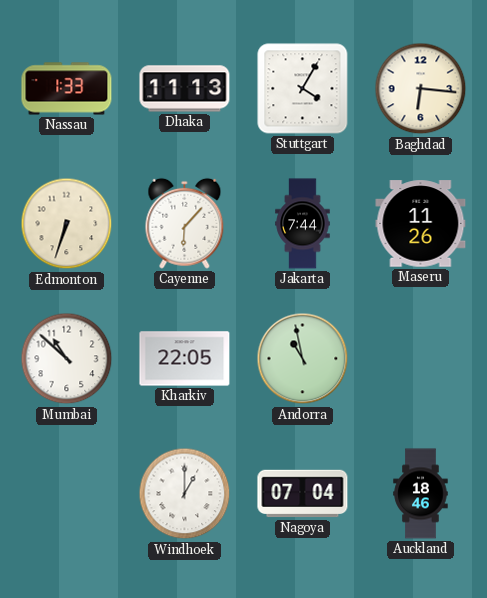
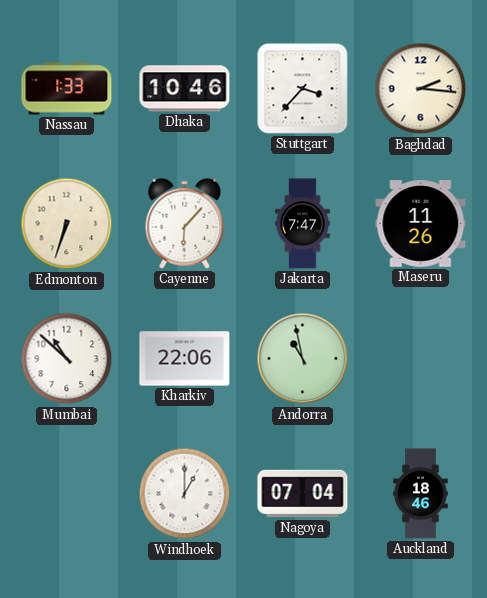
Dhaka: 11:13 -> 10:46
Stuttgart: 4:05 -> 3:37
Baghdad: 6:16 -> 2:16
Jakarta: 7:44 -> 7:47
Kharkiv: 22:05 -> 22:06
